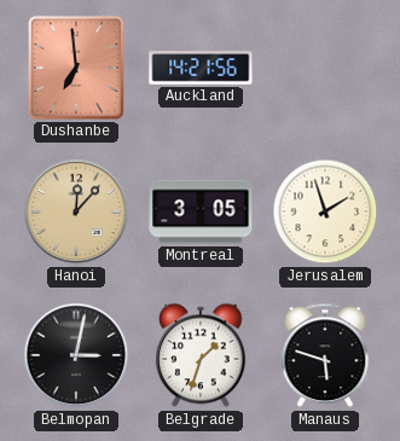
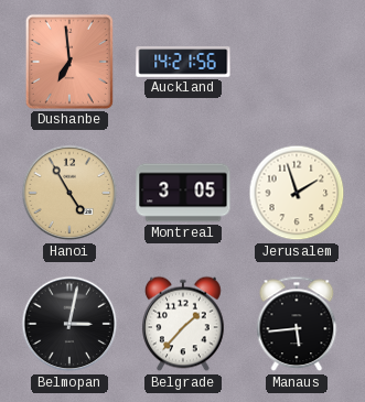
Hanoi: 12:07 -> 4:55
Belgrade: 1:33 -> 1:37
Manaus: 5:48 -> 5:44
